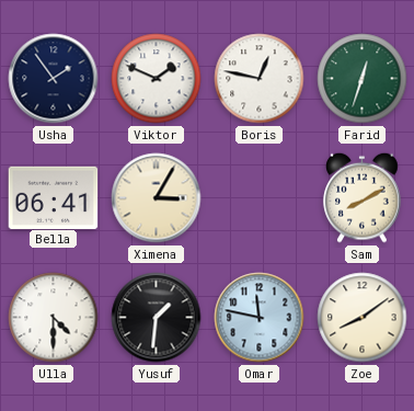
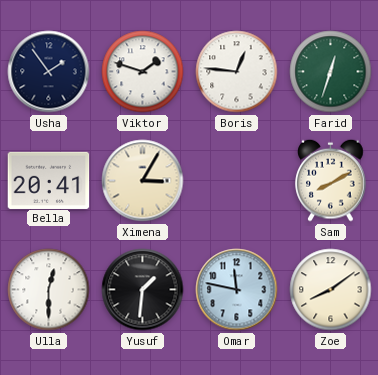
Viktor: 1:49 -> 1:48
Boris: 12:47 -> 12:46
Bella: 06:41 -> 20:41
Ulla: 4:30 -> 12:30
